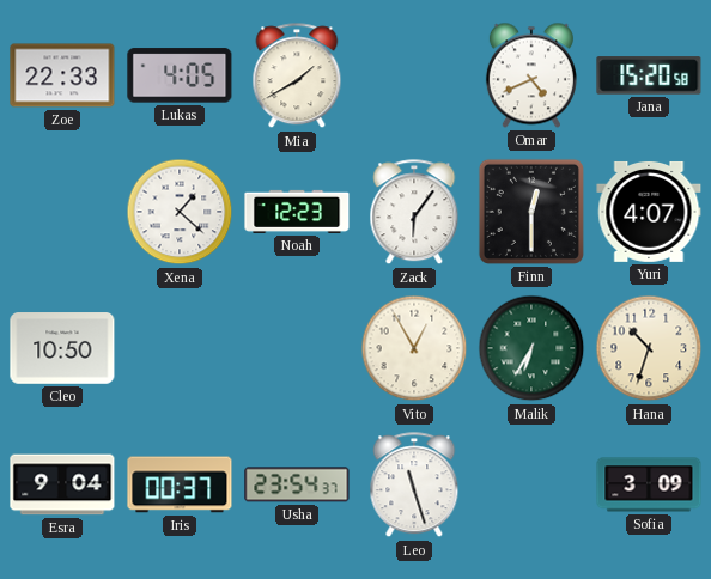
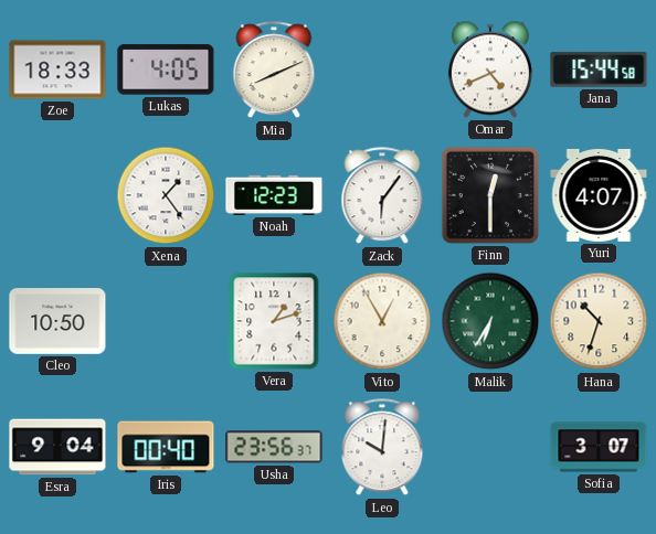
Zoe: 22:33 -> 18:33
Mia: 1:40 -> 8:11
Jana: 15:20 -> 15:44
Xena: 1:22 -> 1:24
Vera: none -> 1:12
Iris: 00:37 -> 00:40
Usha: 23:54 -> 23:56
Leo: 11:27 -> 10:01
Sofia: 3:09 -> 3:07
